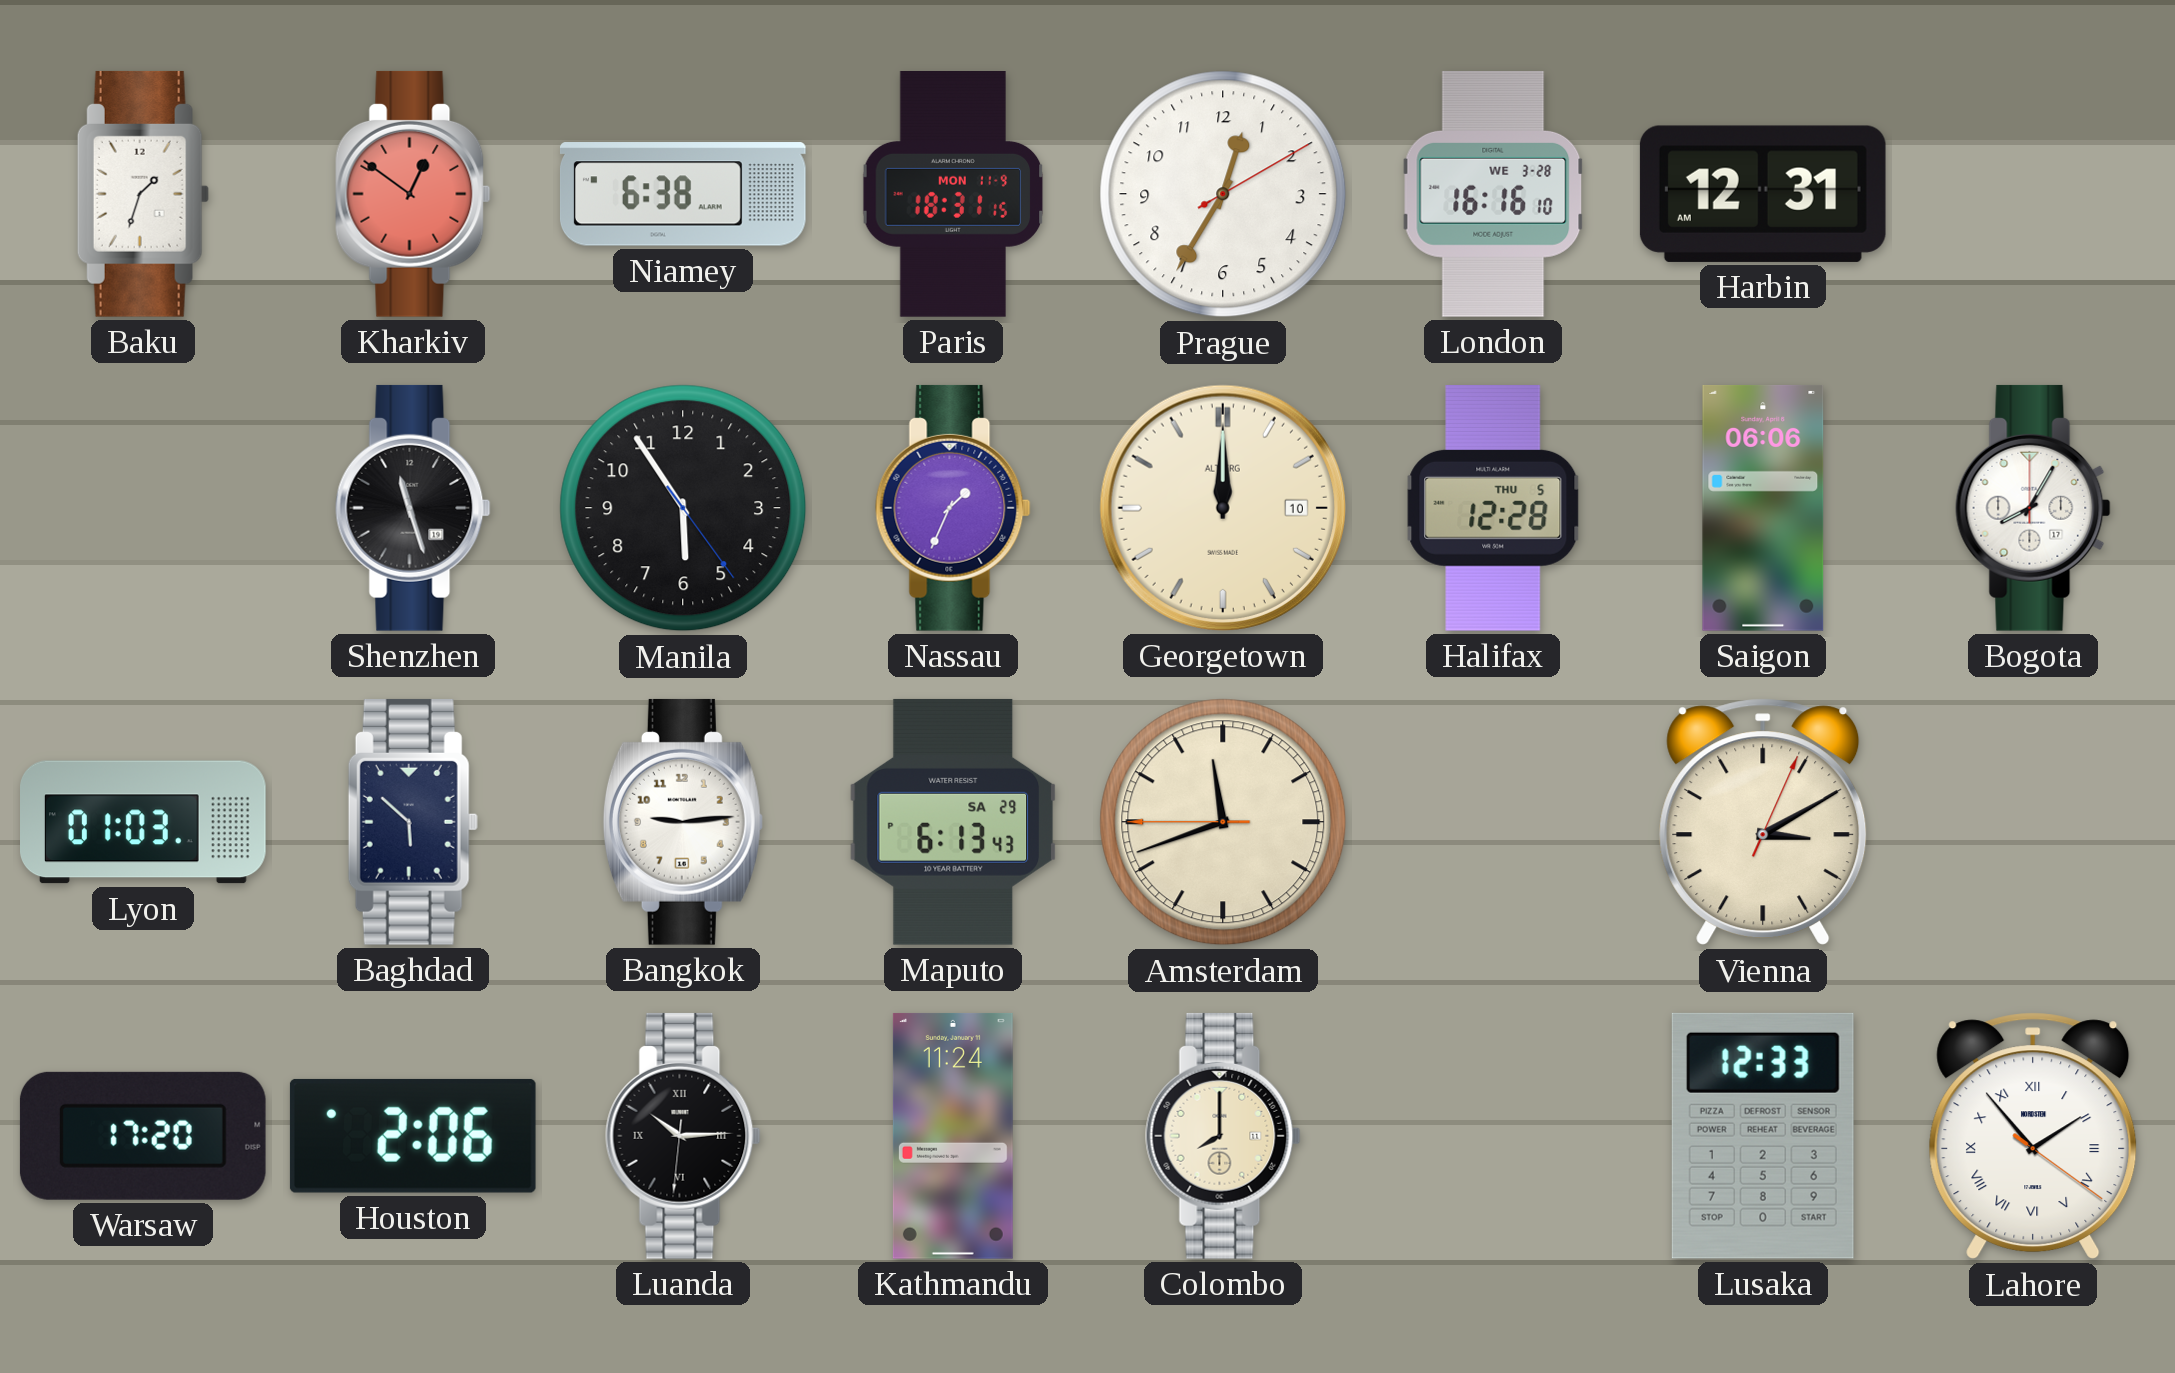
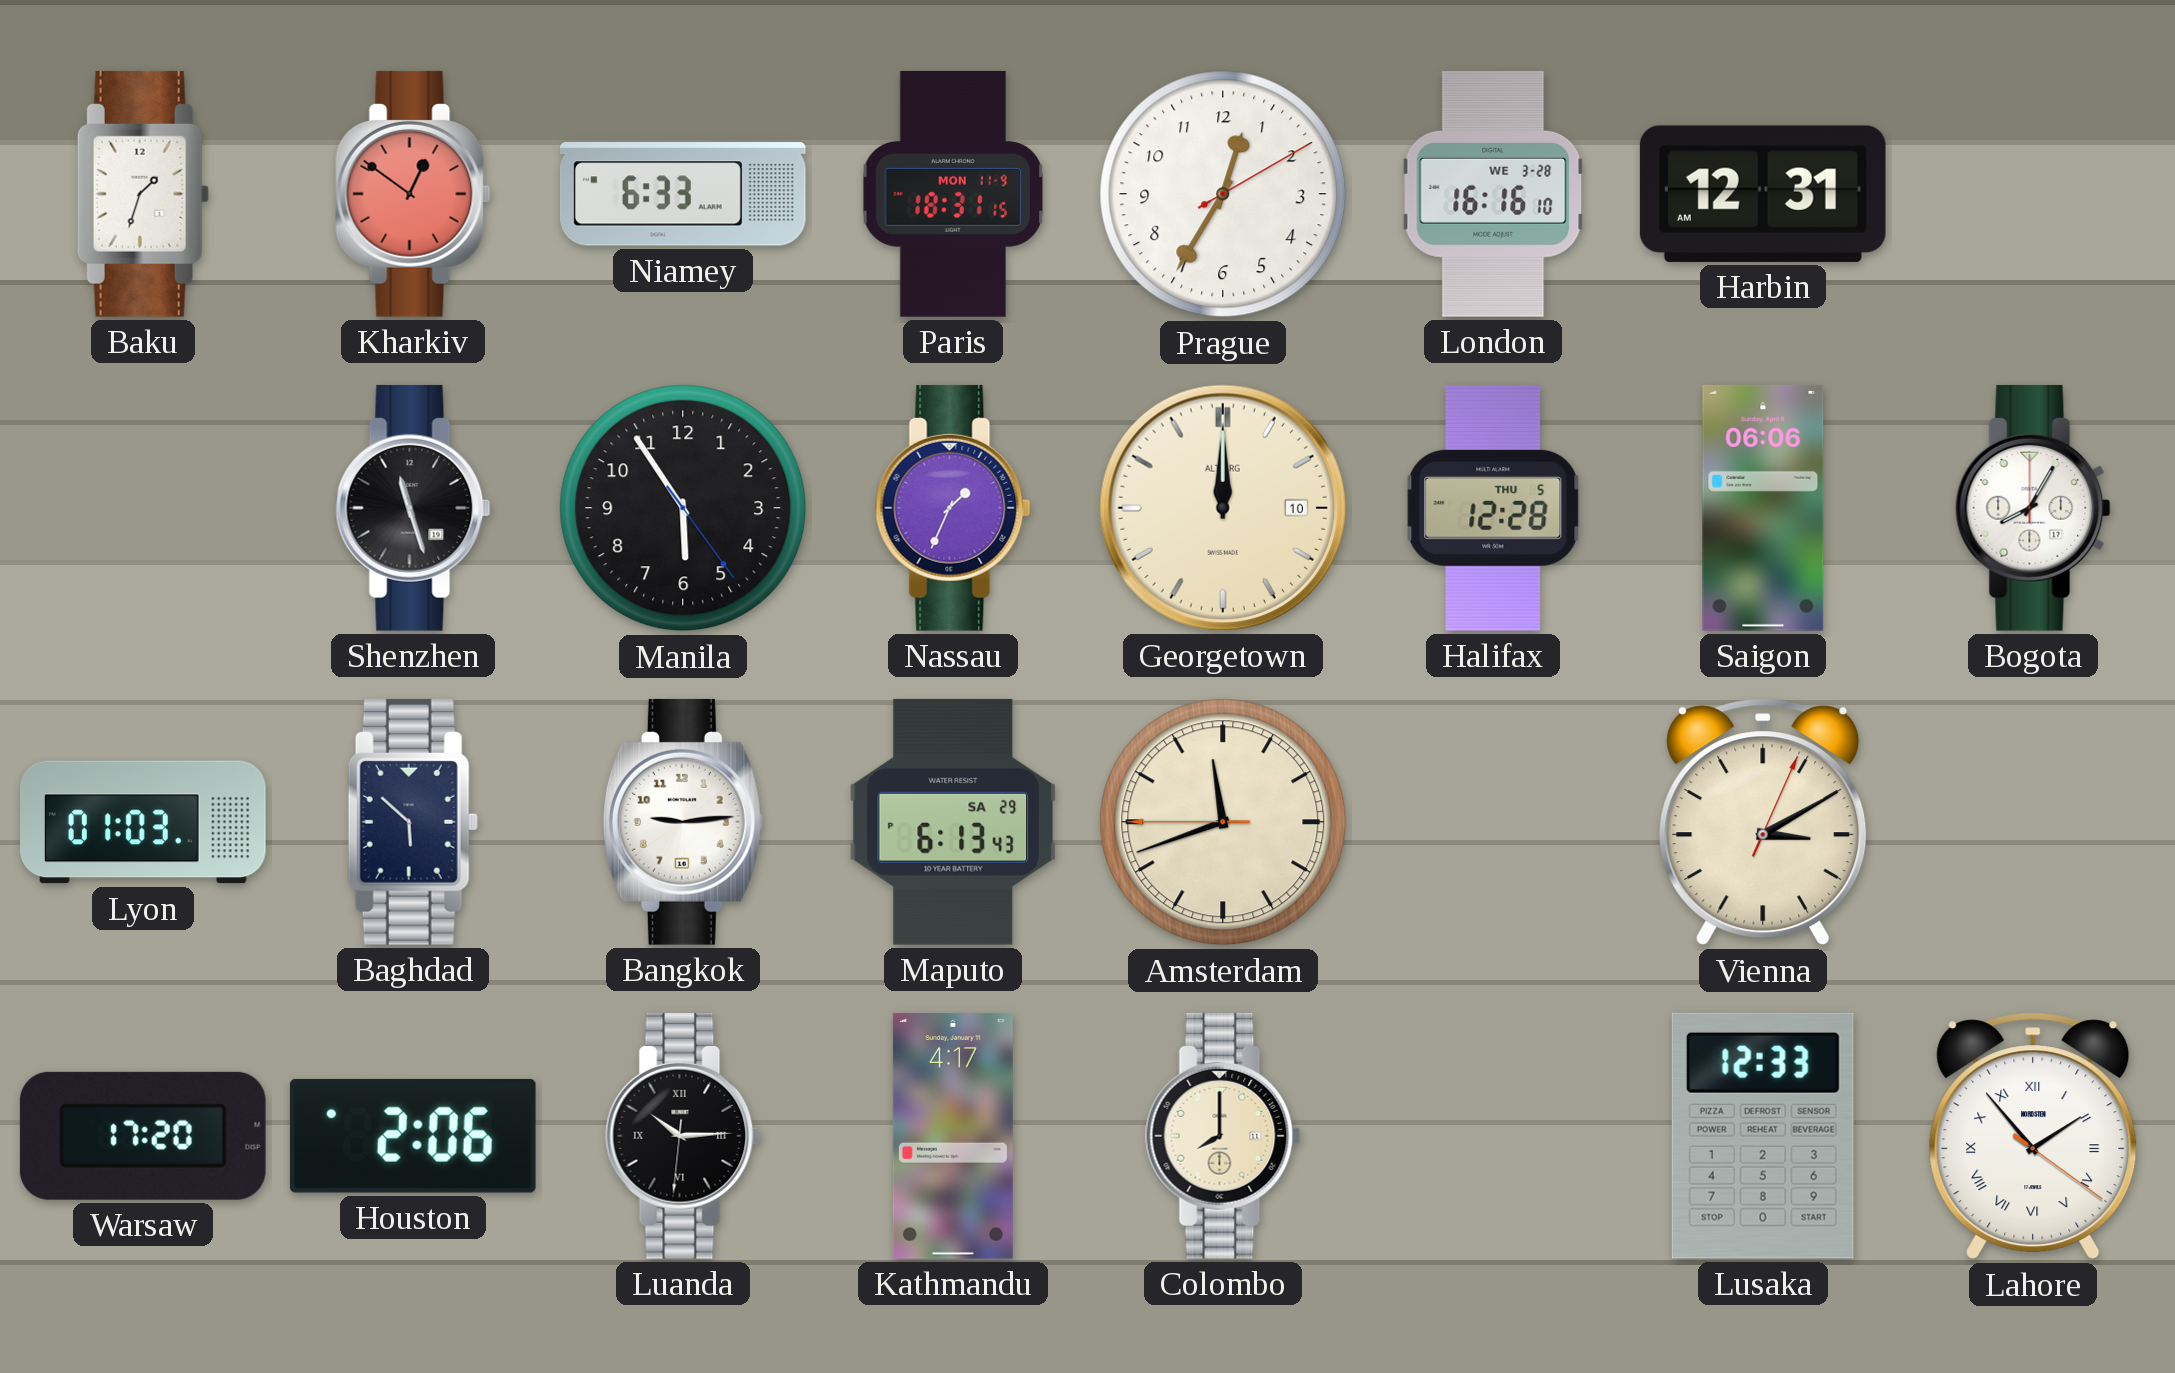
Niamey: 6:38 -> 6:33
Kathmandu: 11:24 -> 4:17
